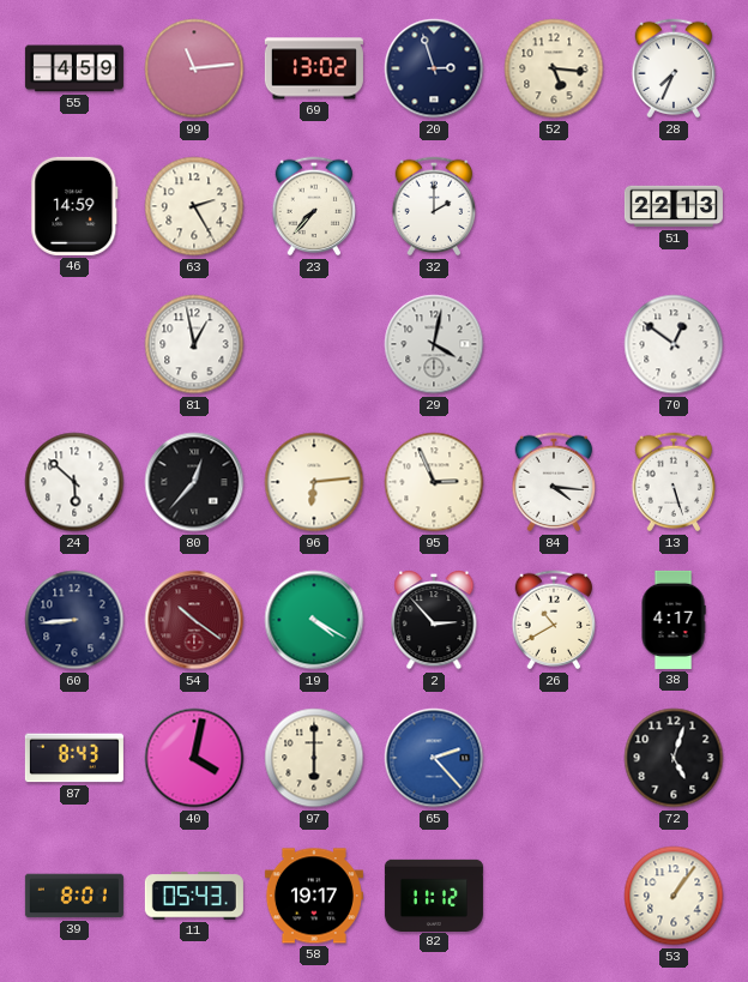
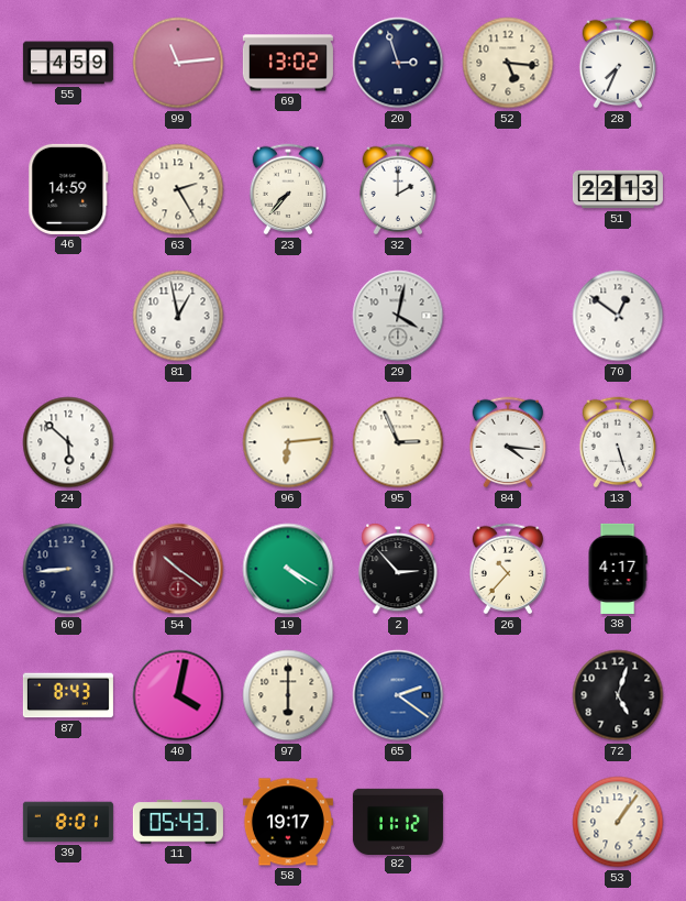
80: 12:37 -> none
26: 10:40 -> 10:37
65: 2:23 -> 2:21
